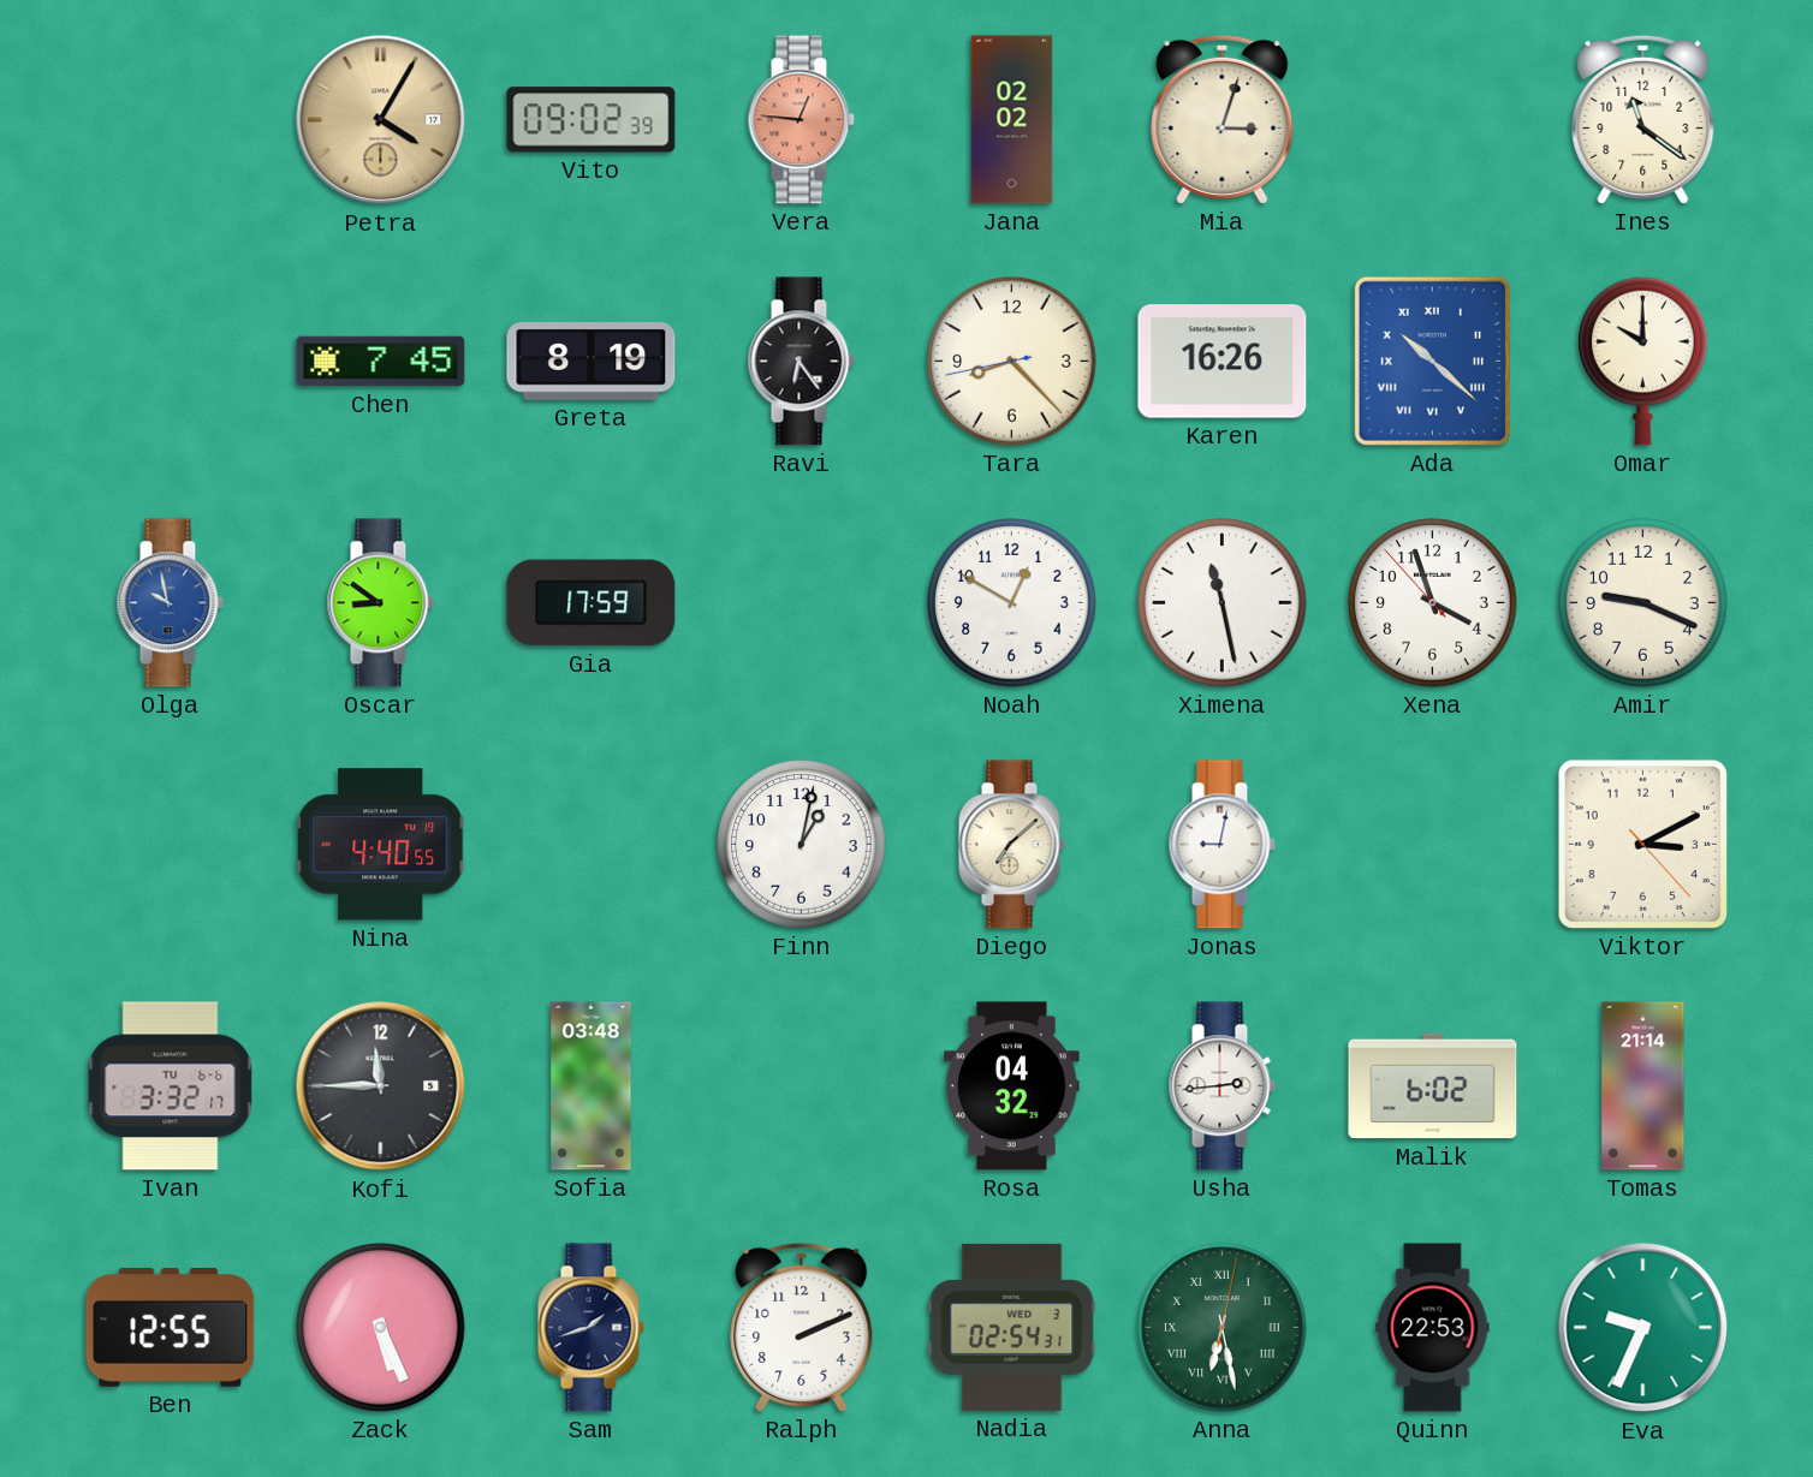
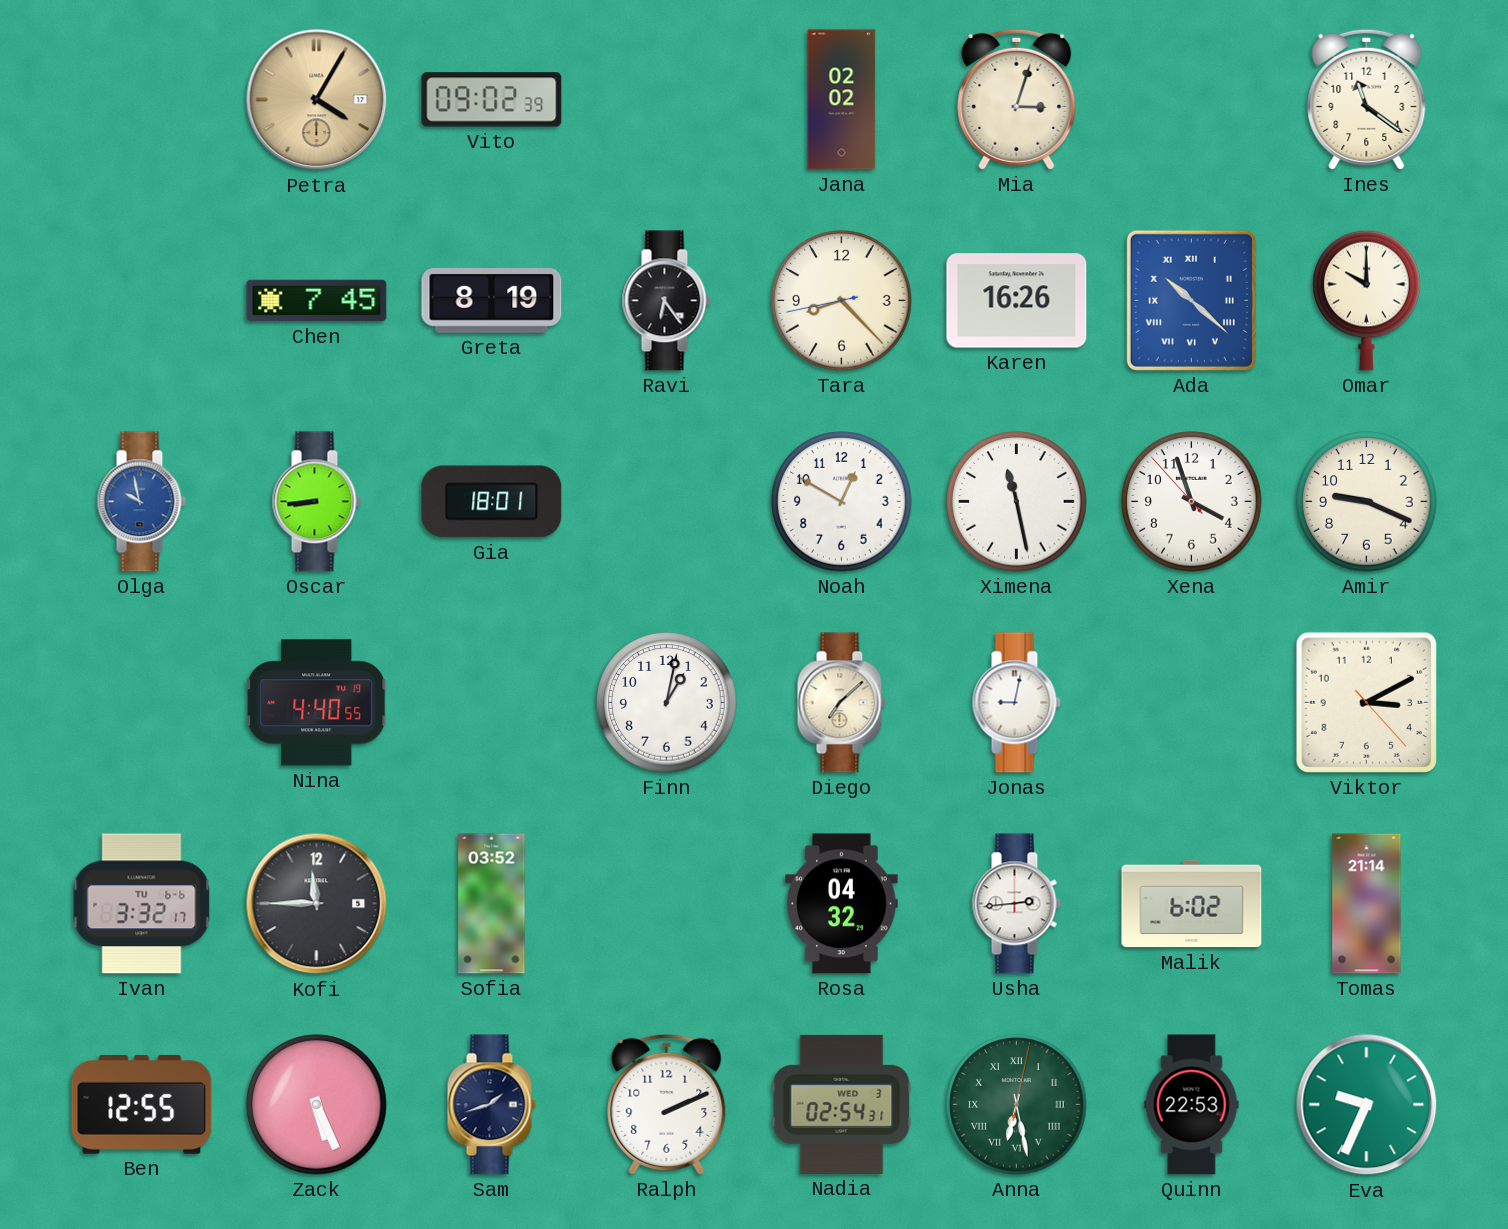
Vera: 12:46 -> none
Oscar: 8:51 -> 8:44
Gia: 17:59 -> 18:01
Sofia: 03:48 -> 03:52
